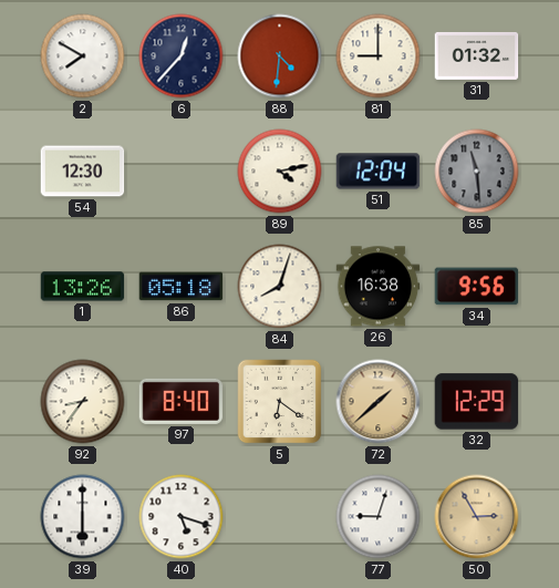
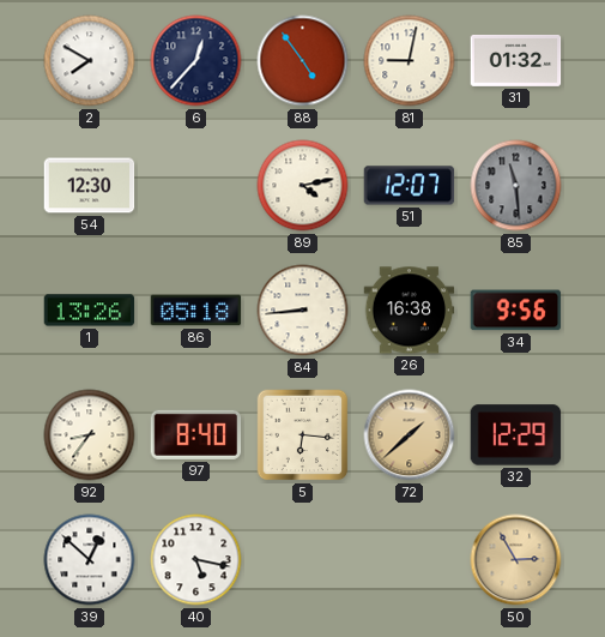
88: 4:31 -> 4:54
81: 9:00 -> 9:02
51: 12:04 -> 12:07
84: 8:03 -> 8:44
5: 6:21 -> 6:16
39: 6:00 -> 12:52
40: 5:18 -> 5:17
77: 9:03 -> none
